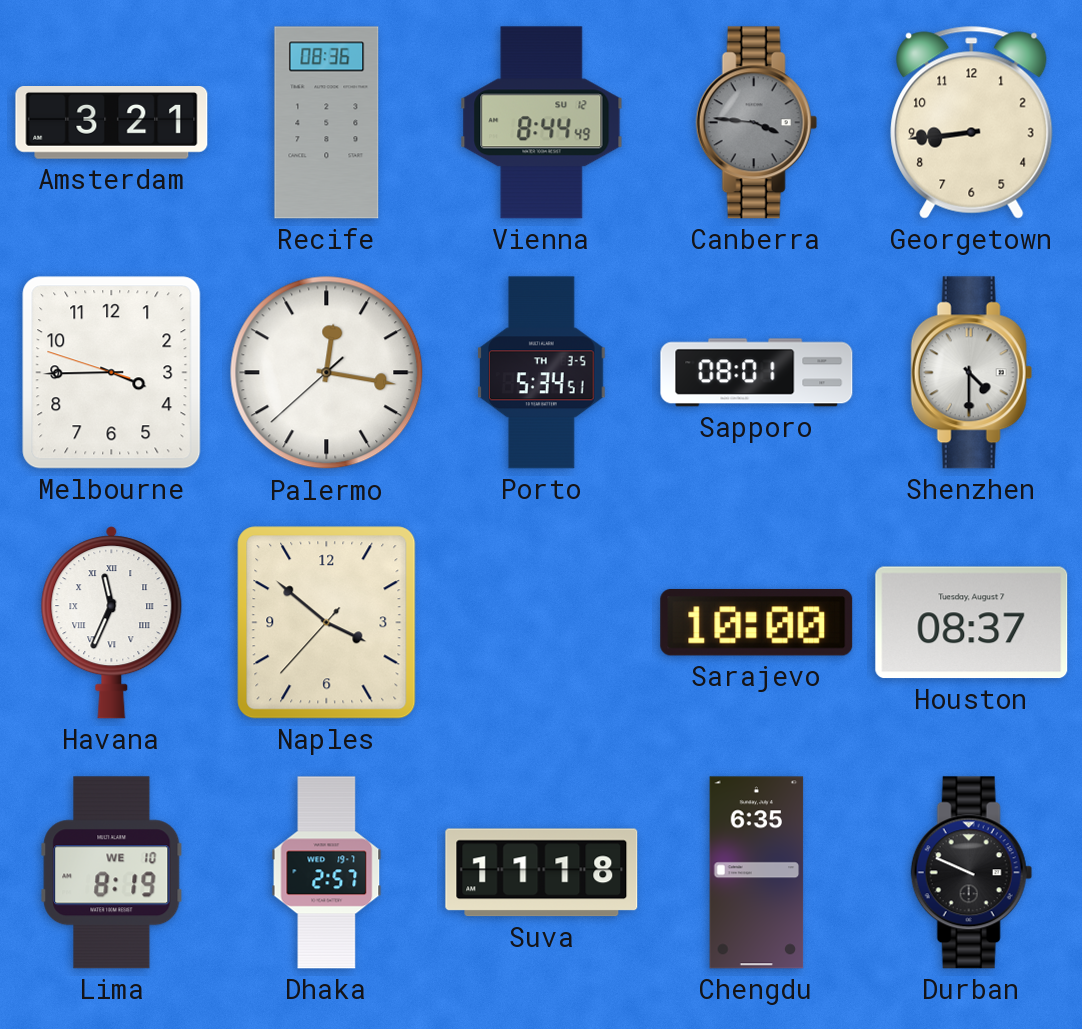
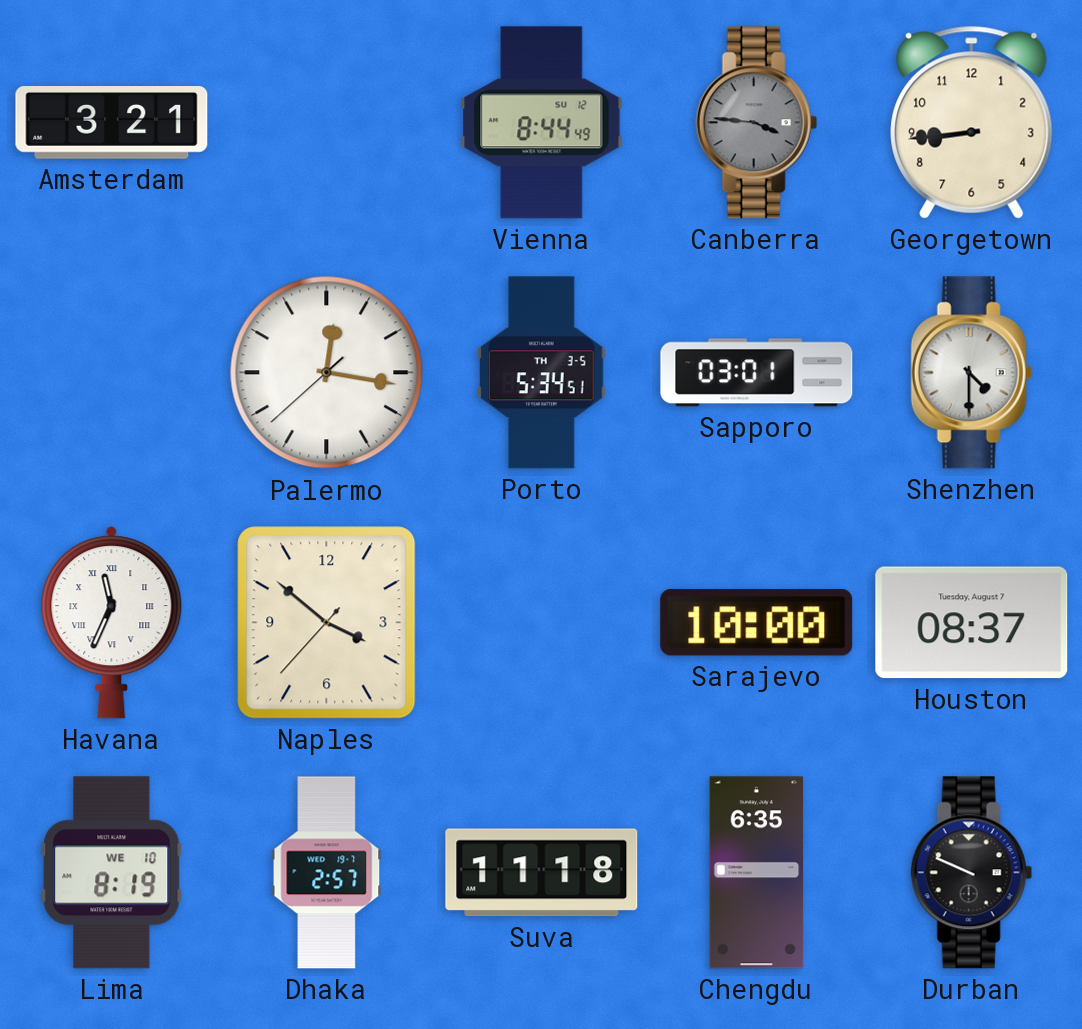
Recife: 08:36 -> none
Melbourne: 3:44 -> none
Sapporo: 08:01 -> 03:01
